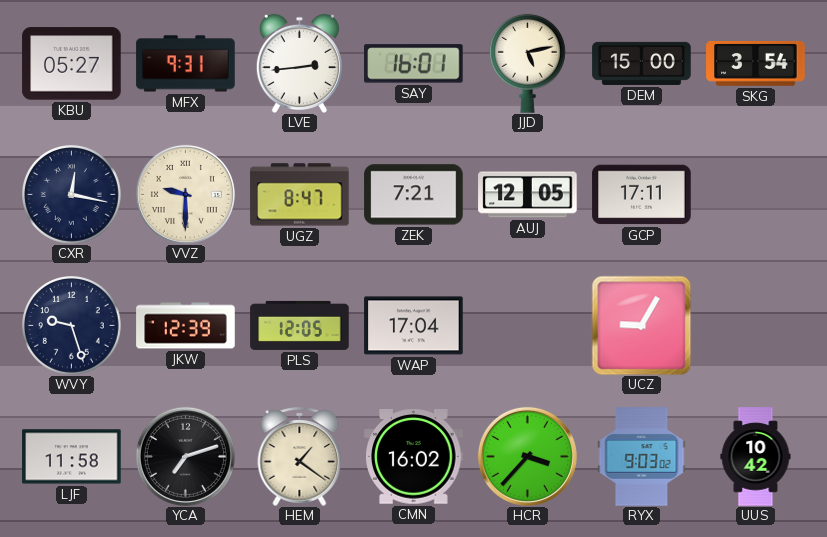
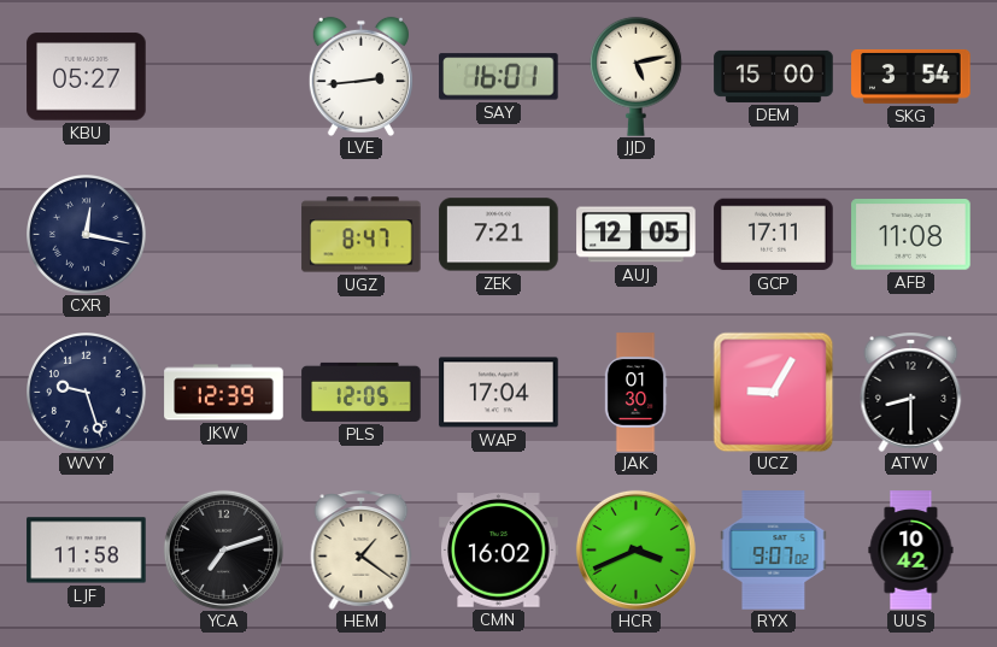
MFX: 9:31 -> none
VVZ: 9:30 -> none
AFB: none -> 11:08
JAK: none -> 01:30
ATW: none -> 8:30
HCR: 3:37 -> 3:41
RYX: 9:03 -> 9:07
